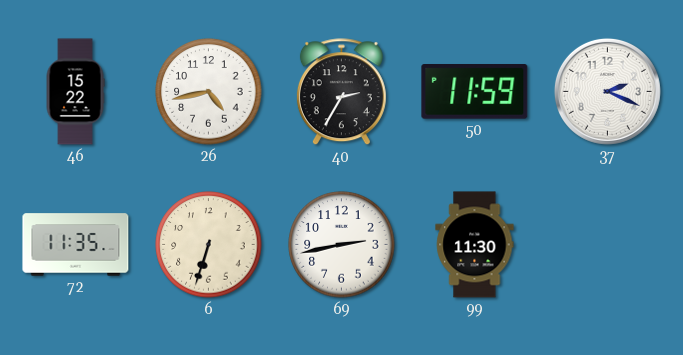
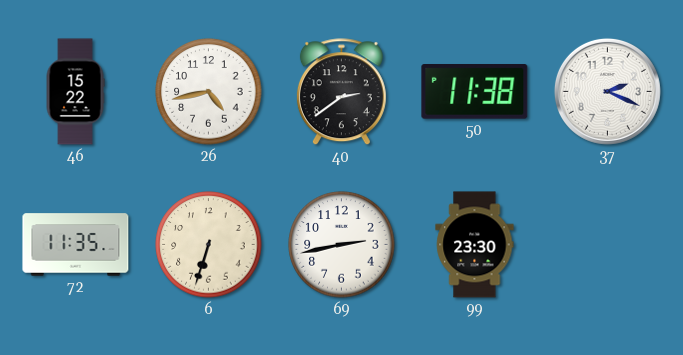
40: 2:35 -> 2:39
50: 11:59 -> 11:38
99: 11:30 -> 23:30
